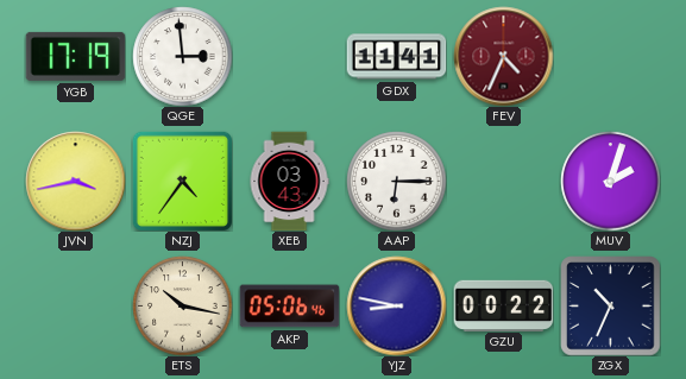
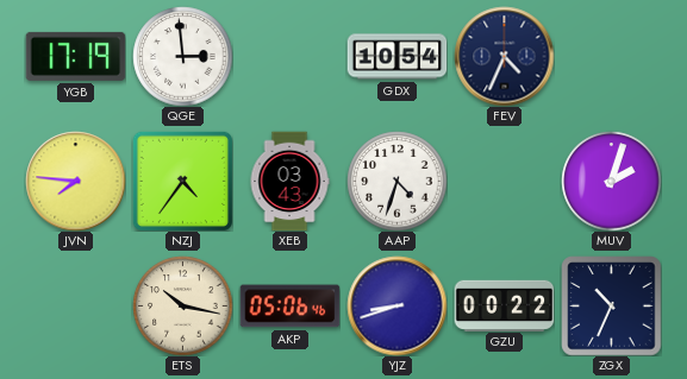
GDX: 11:41 -> 10:54
FEV dial: burgundy -> navy
JVN: 3:43 -> 7:46
AAP: 6:15 -> 4:33
YJZ: 8:47 -> 8:42
